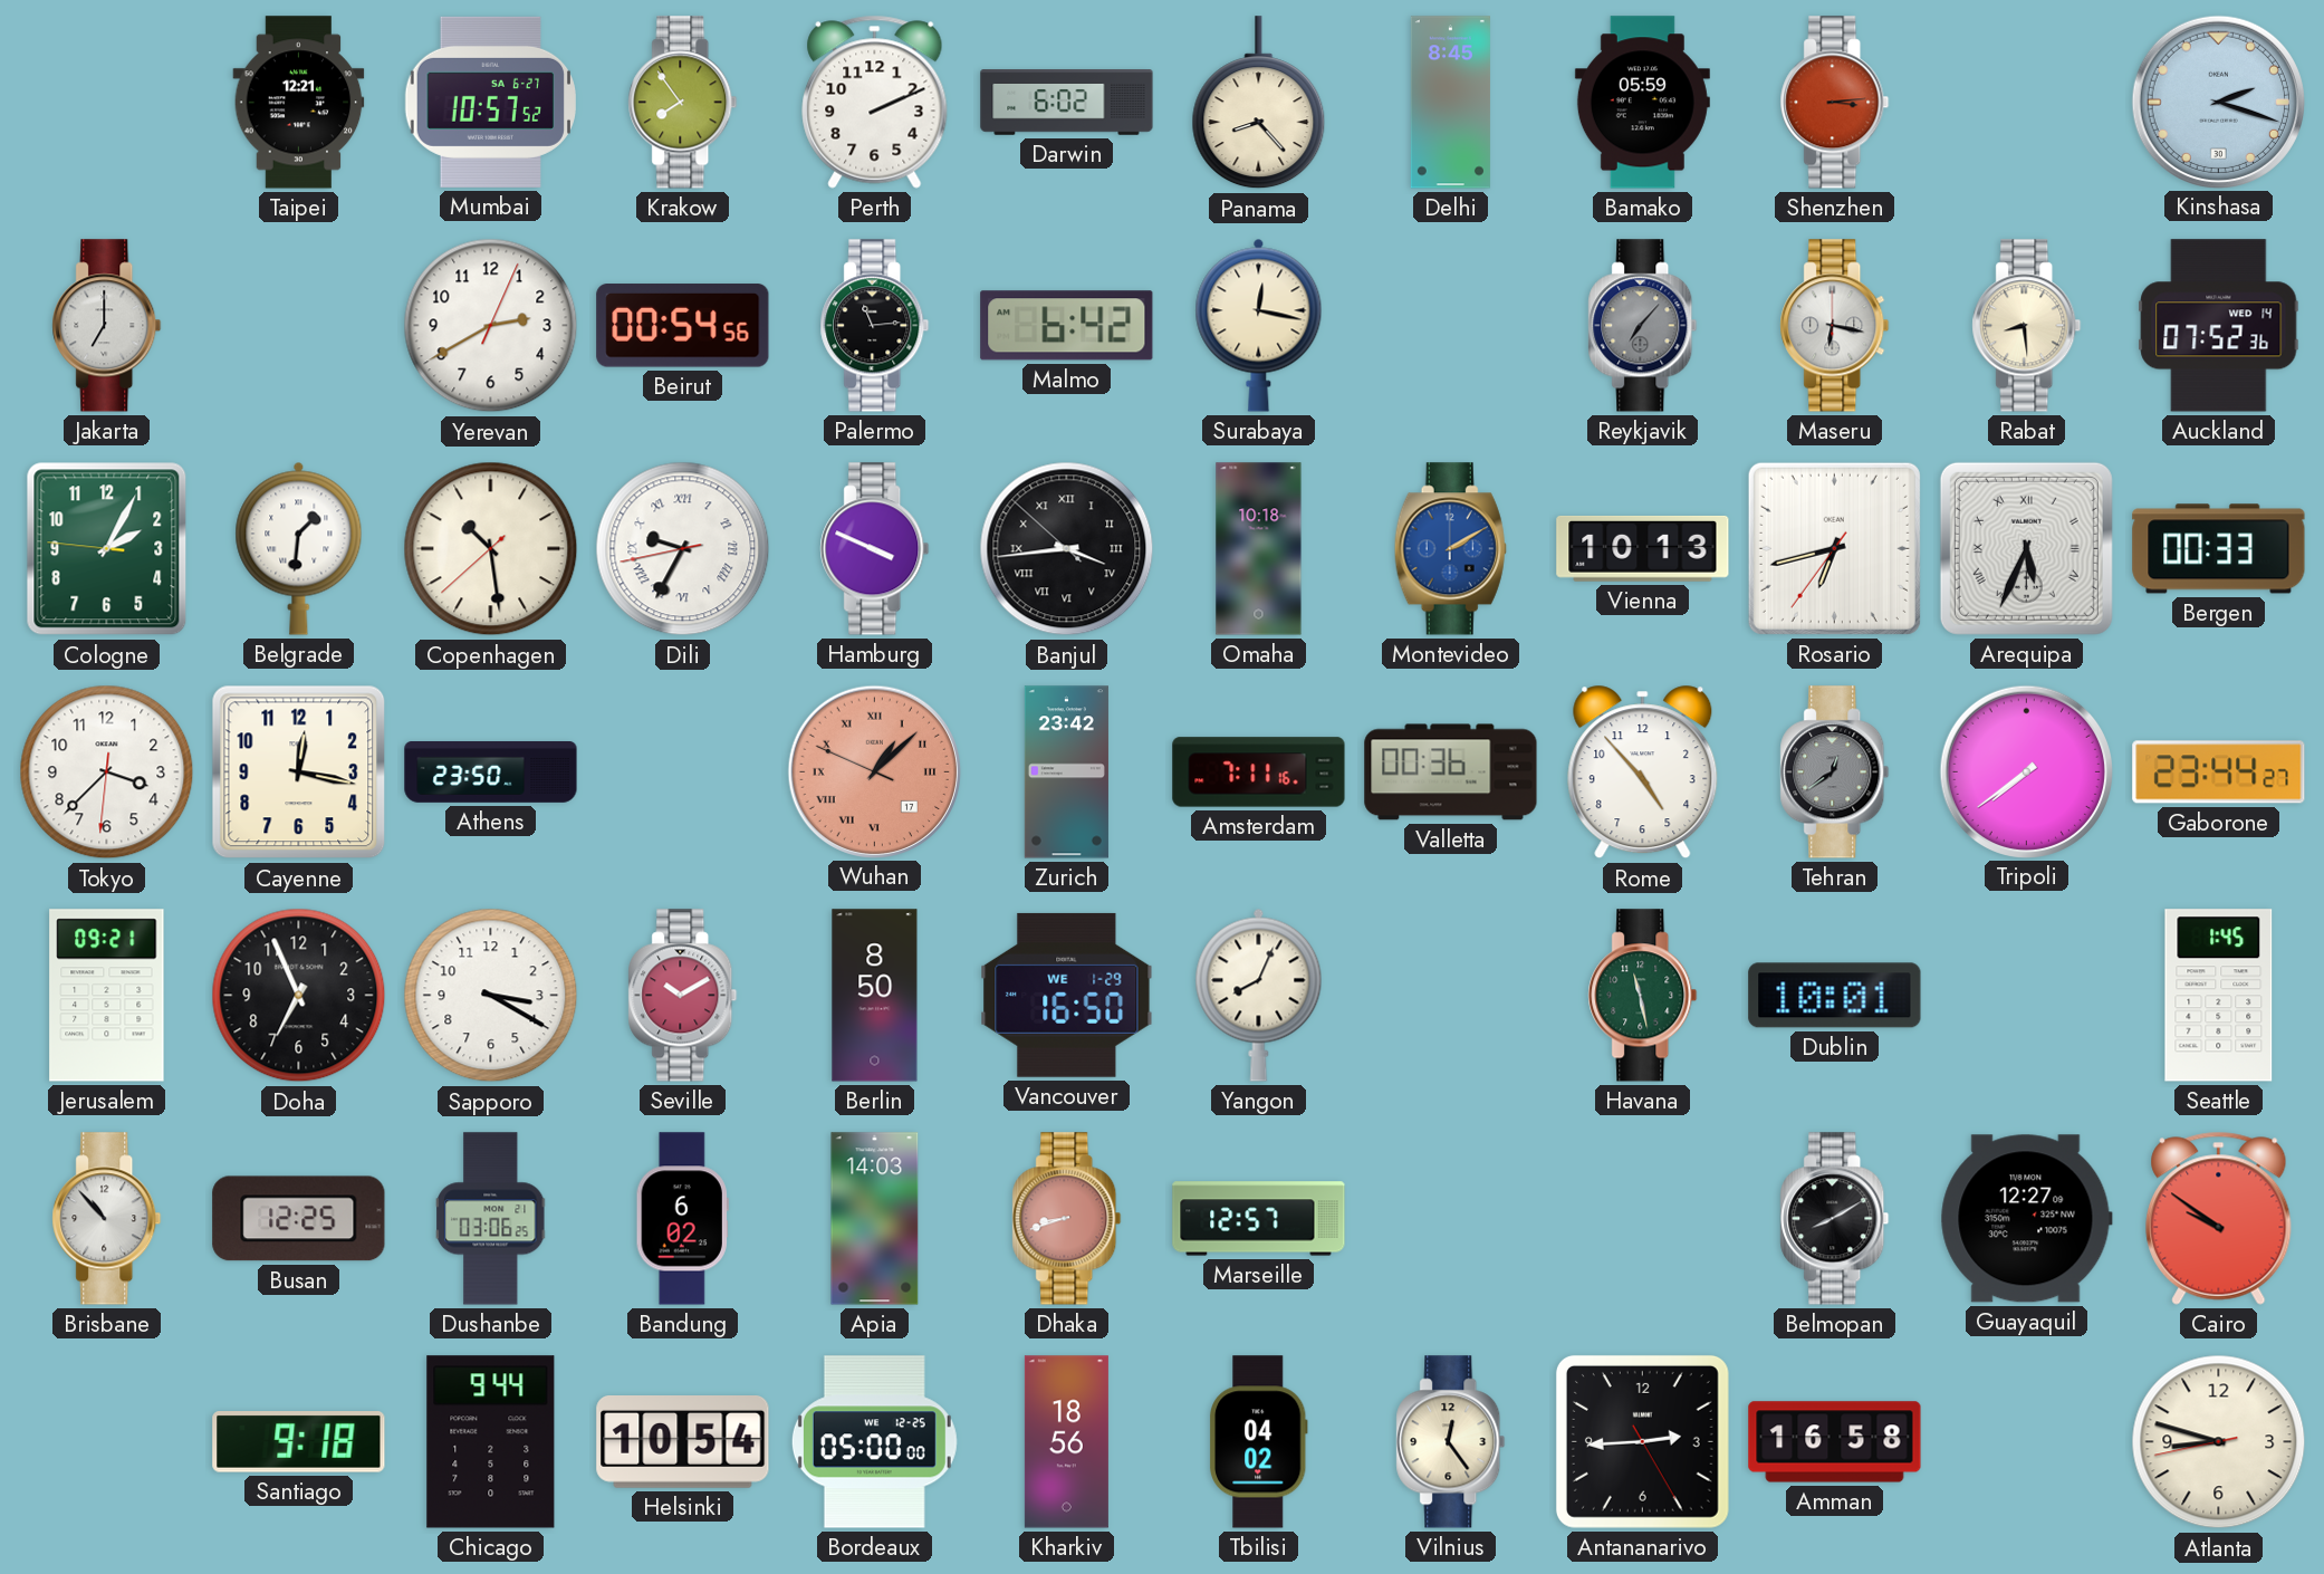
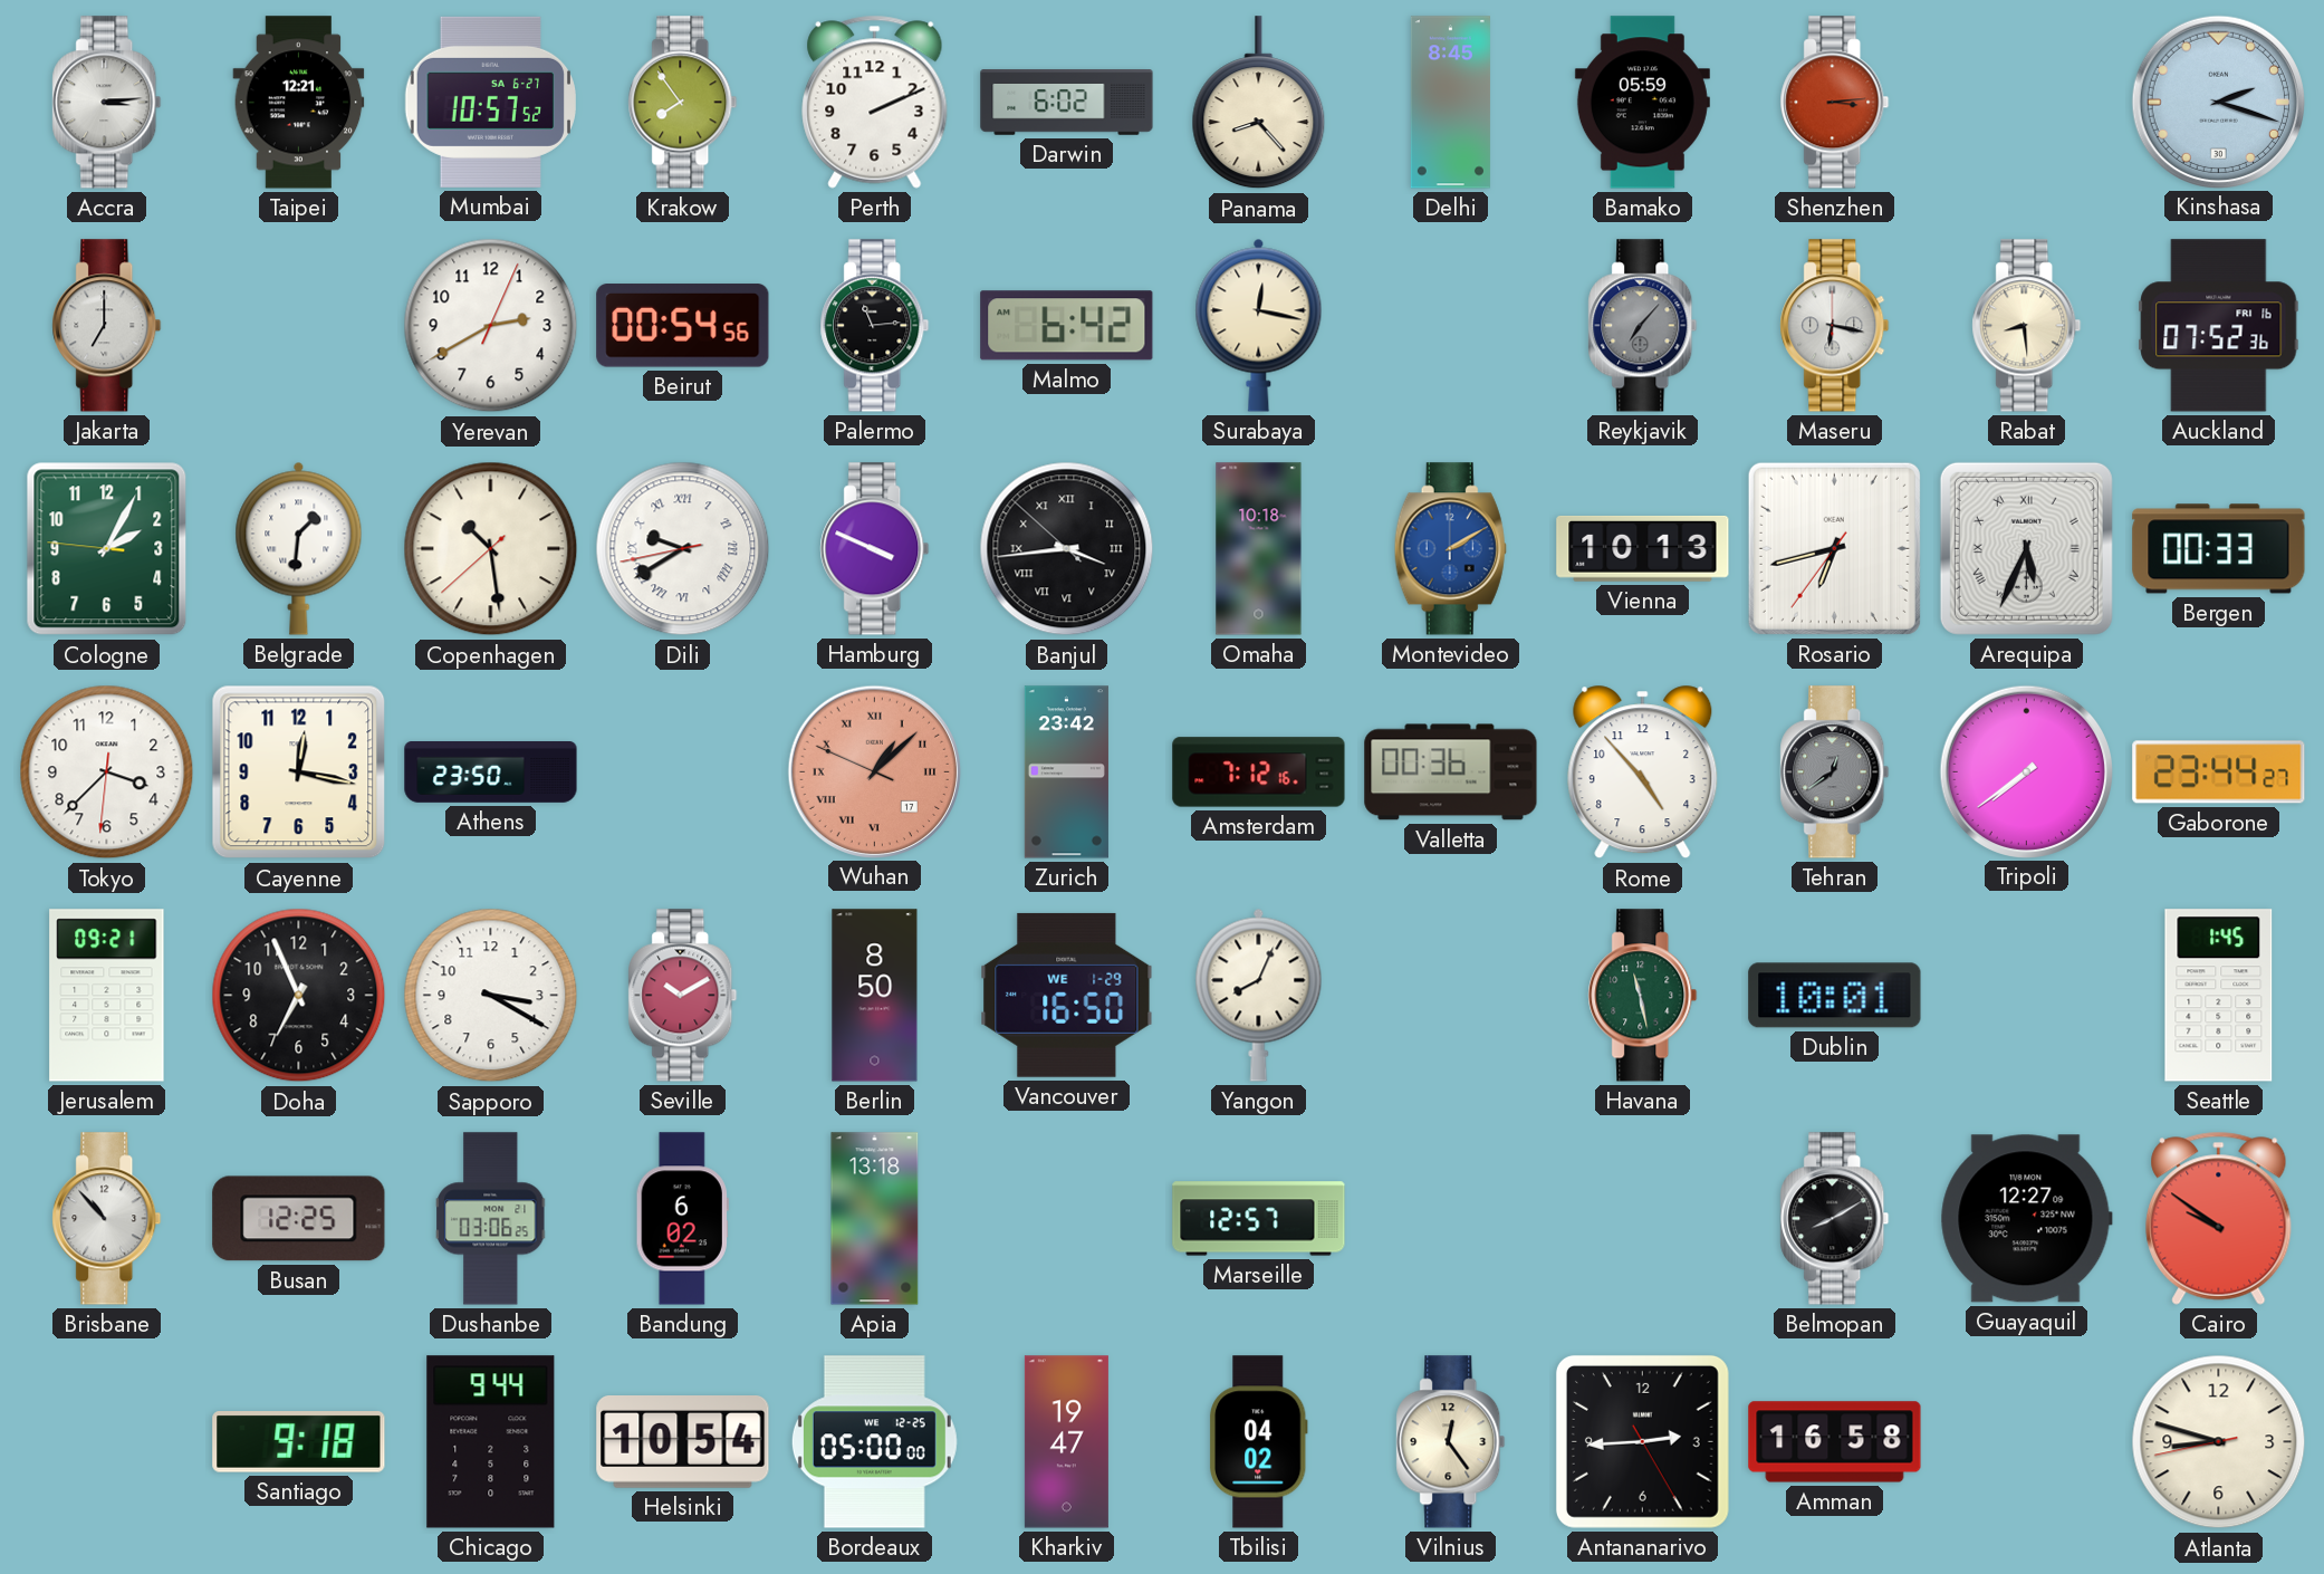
Accra: none -> 3:14
Auckland date: WED 14 -> FRI 16
Dili: 9:34 -> 9:39
Amsterdam: 7:11 -> 7:12
Apia: 14:03 -> 13:18
Dhaka: 8:42 -> none
Kharkiv: 18:56 -> 19:47
